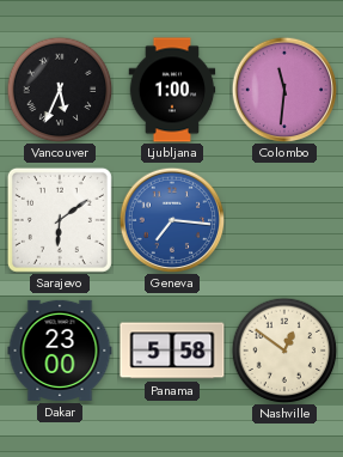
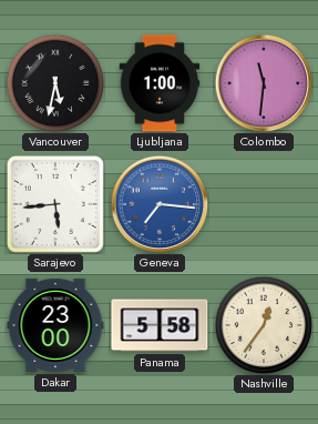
Vancouver: 5:34 -> 5:32
Sarajevo: 6:09 -> 5:44
Nashville: 12:51 -> 12:36
